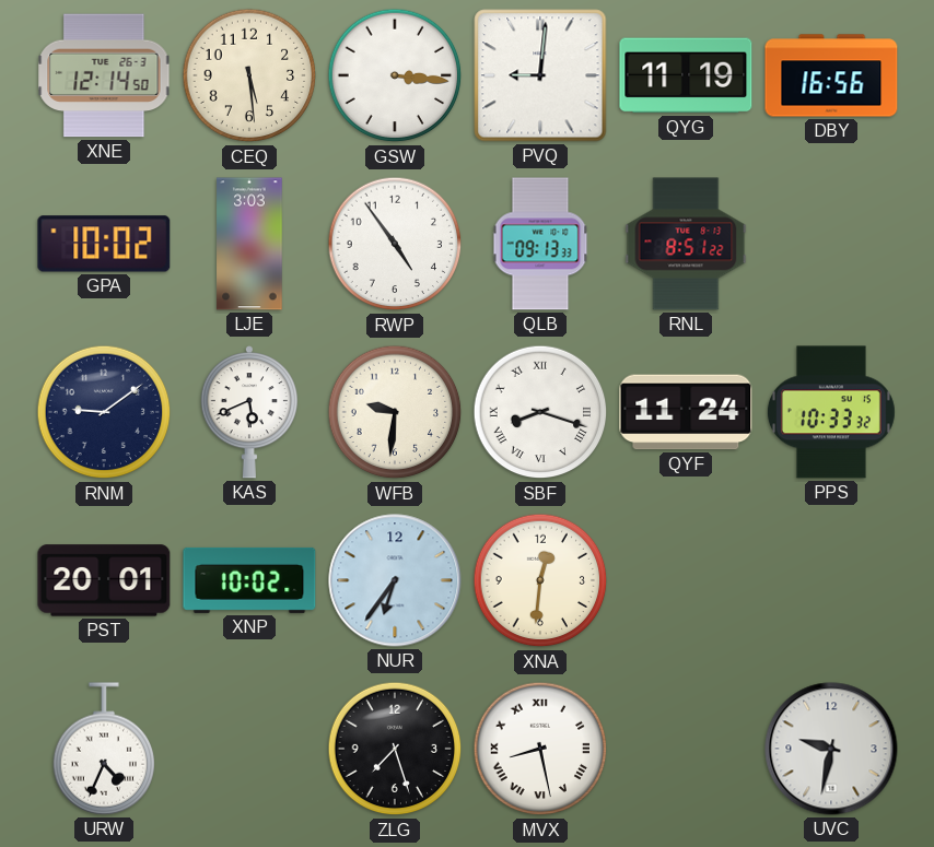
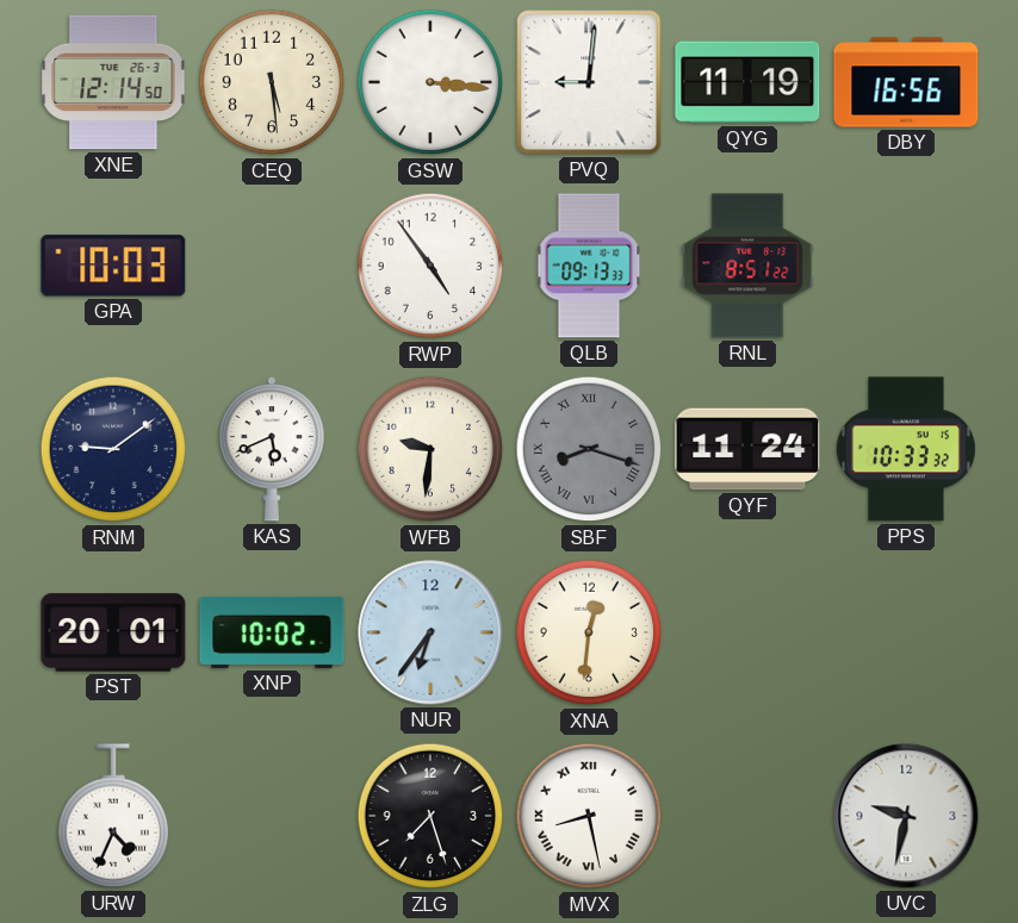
GPA: 10:02 -> 10:03
LJE: 3:03 -> none
SBF dial: white -> grey
